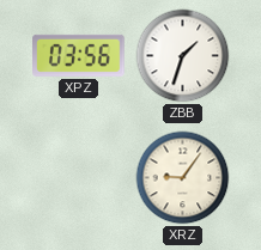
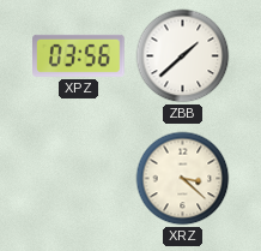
ZBB: 1:33 -> 1:38
XRZ: 9:06 -> 3:22
